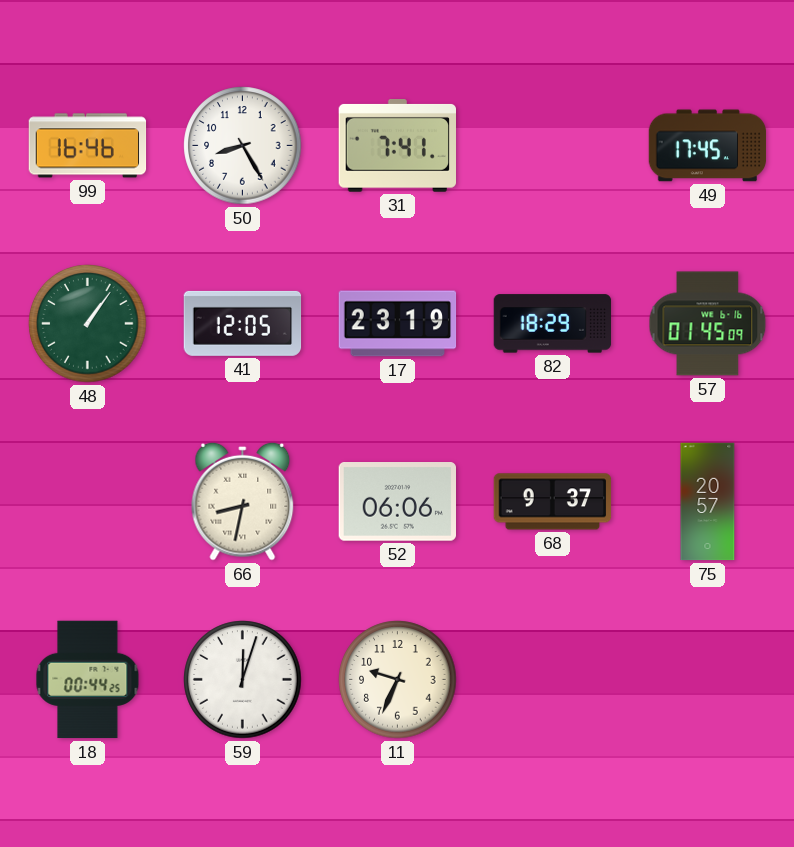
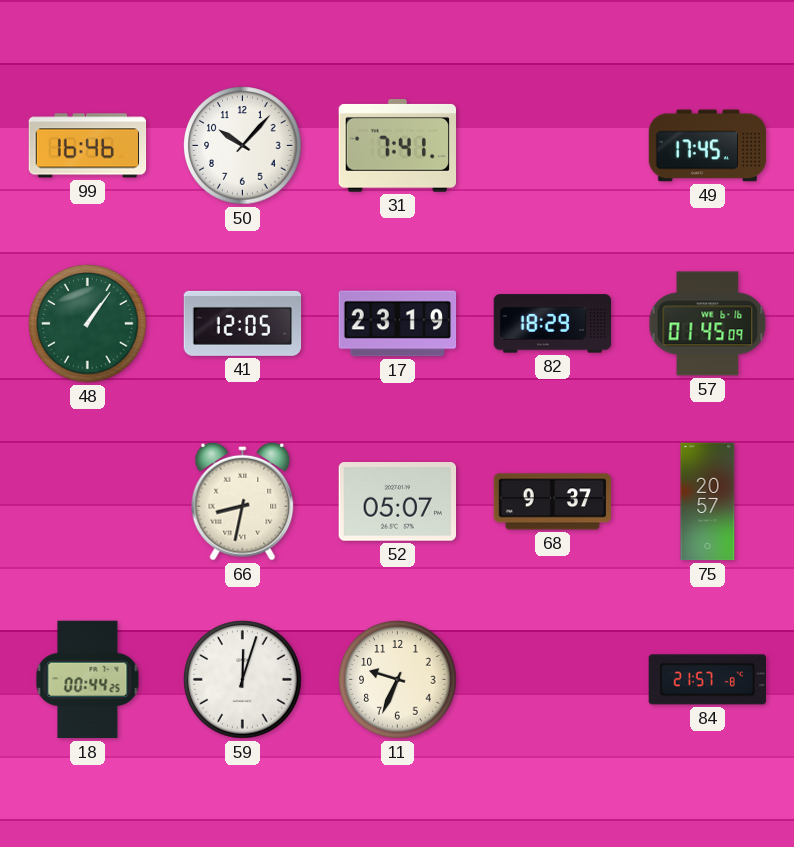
50: 8:25 -> 10:07
52: 06:06 -> 05:07
84: none -> 21:57
